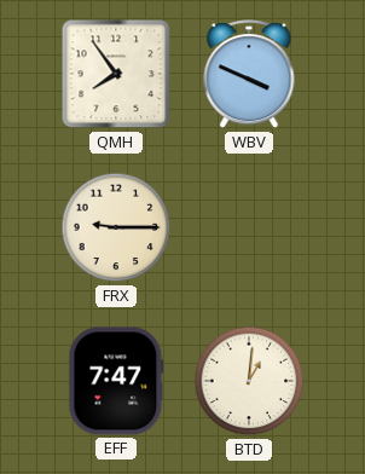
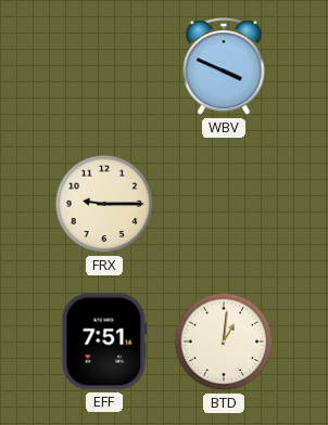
QMH: 7:54 -> none
EFF: 7:47 -> 7:51
